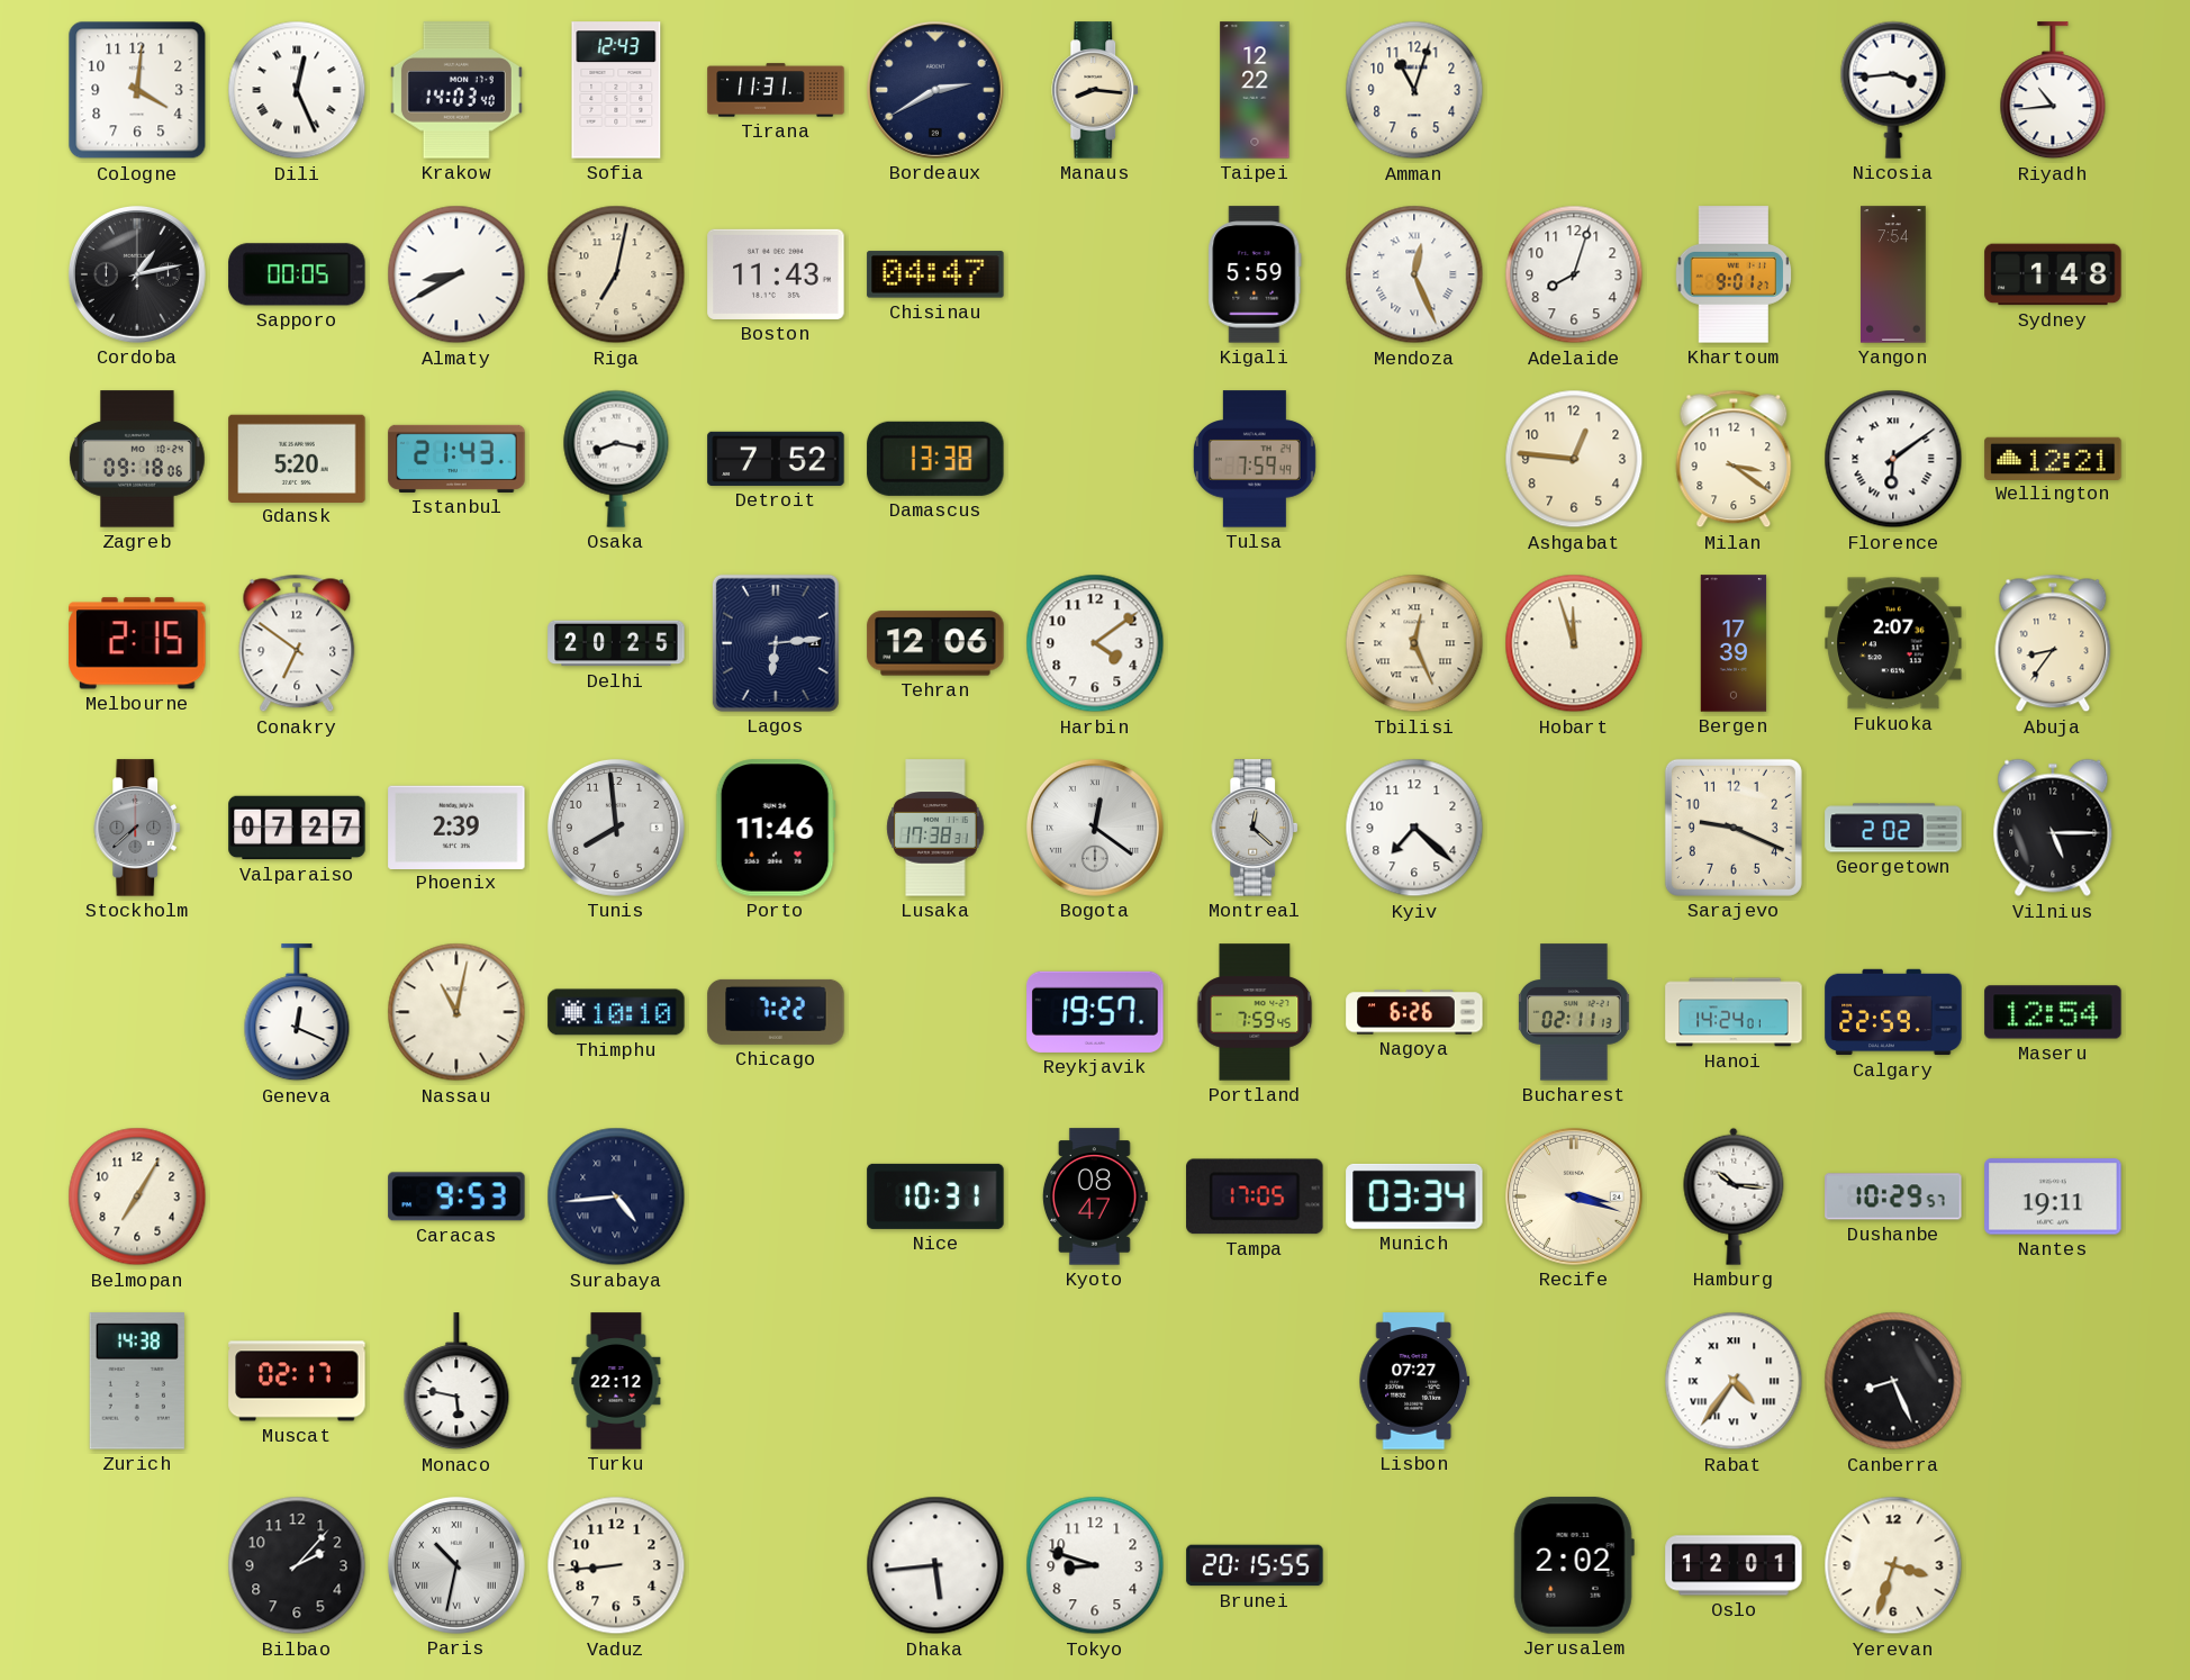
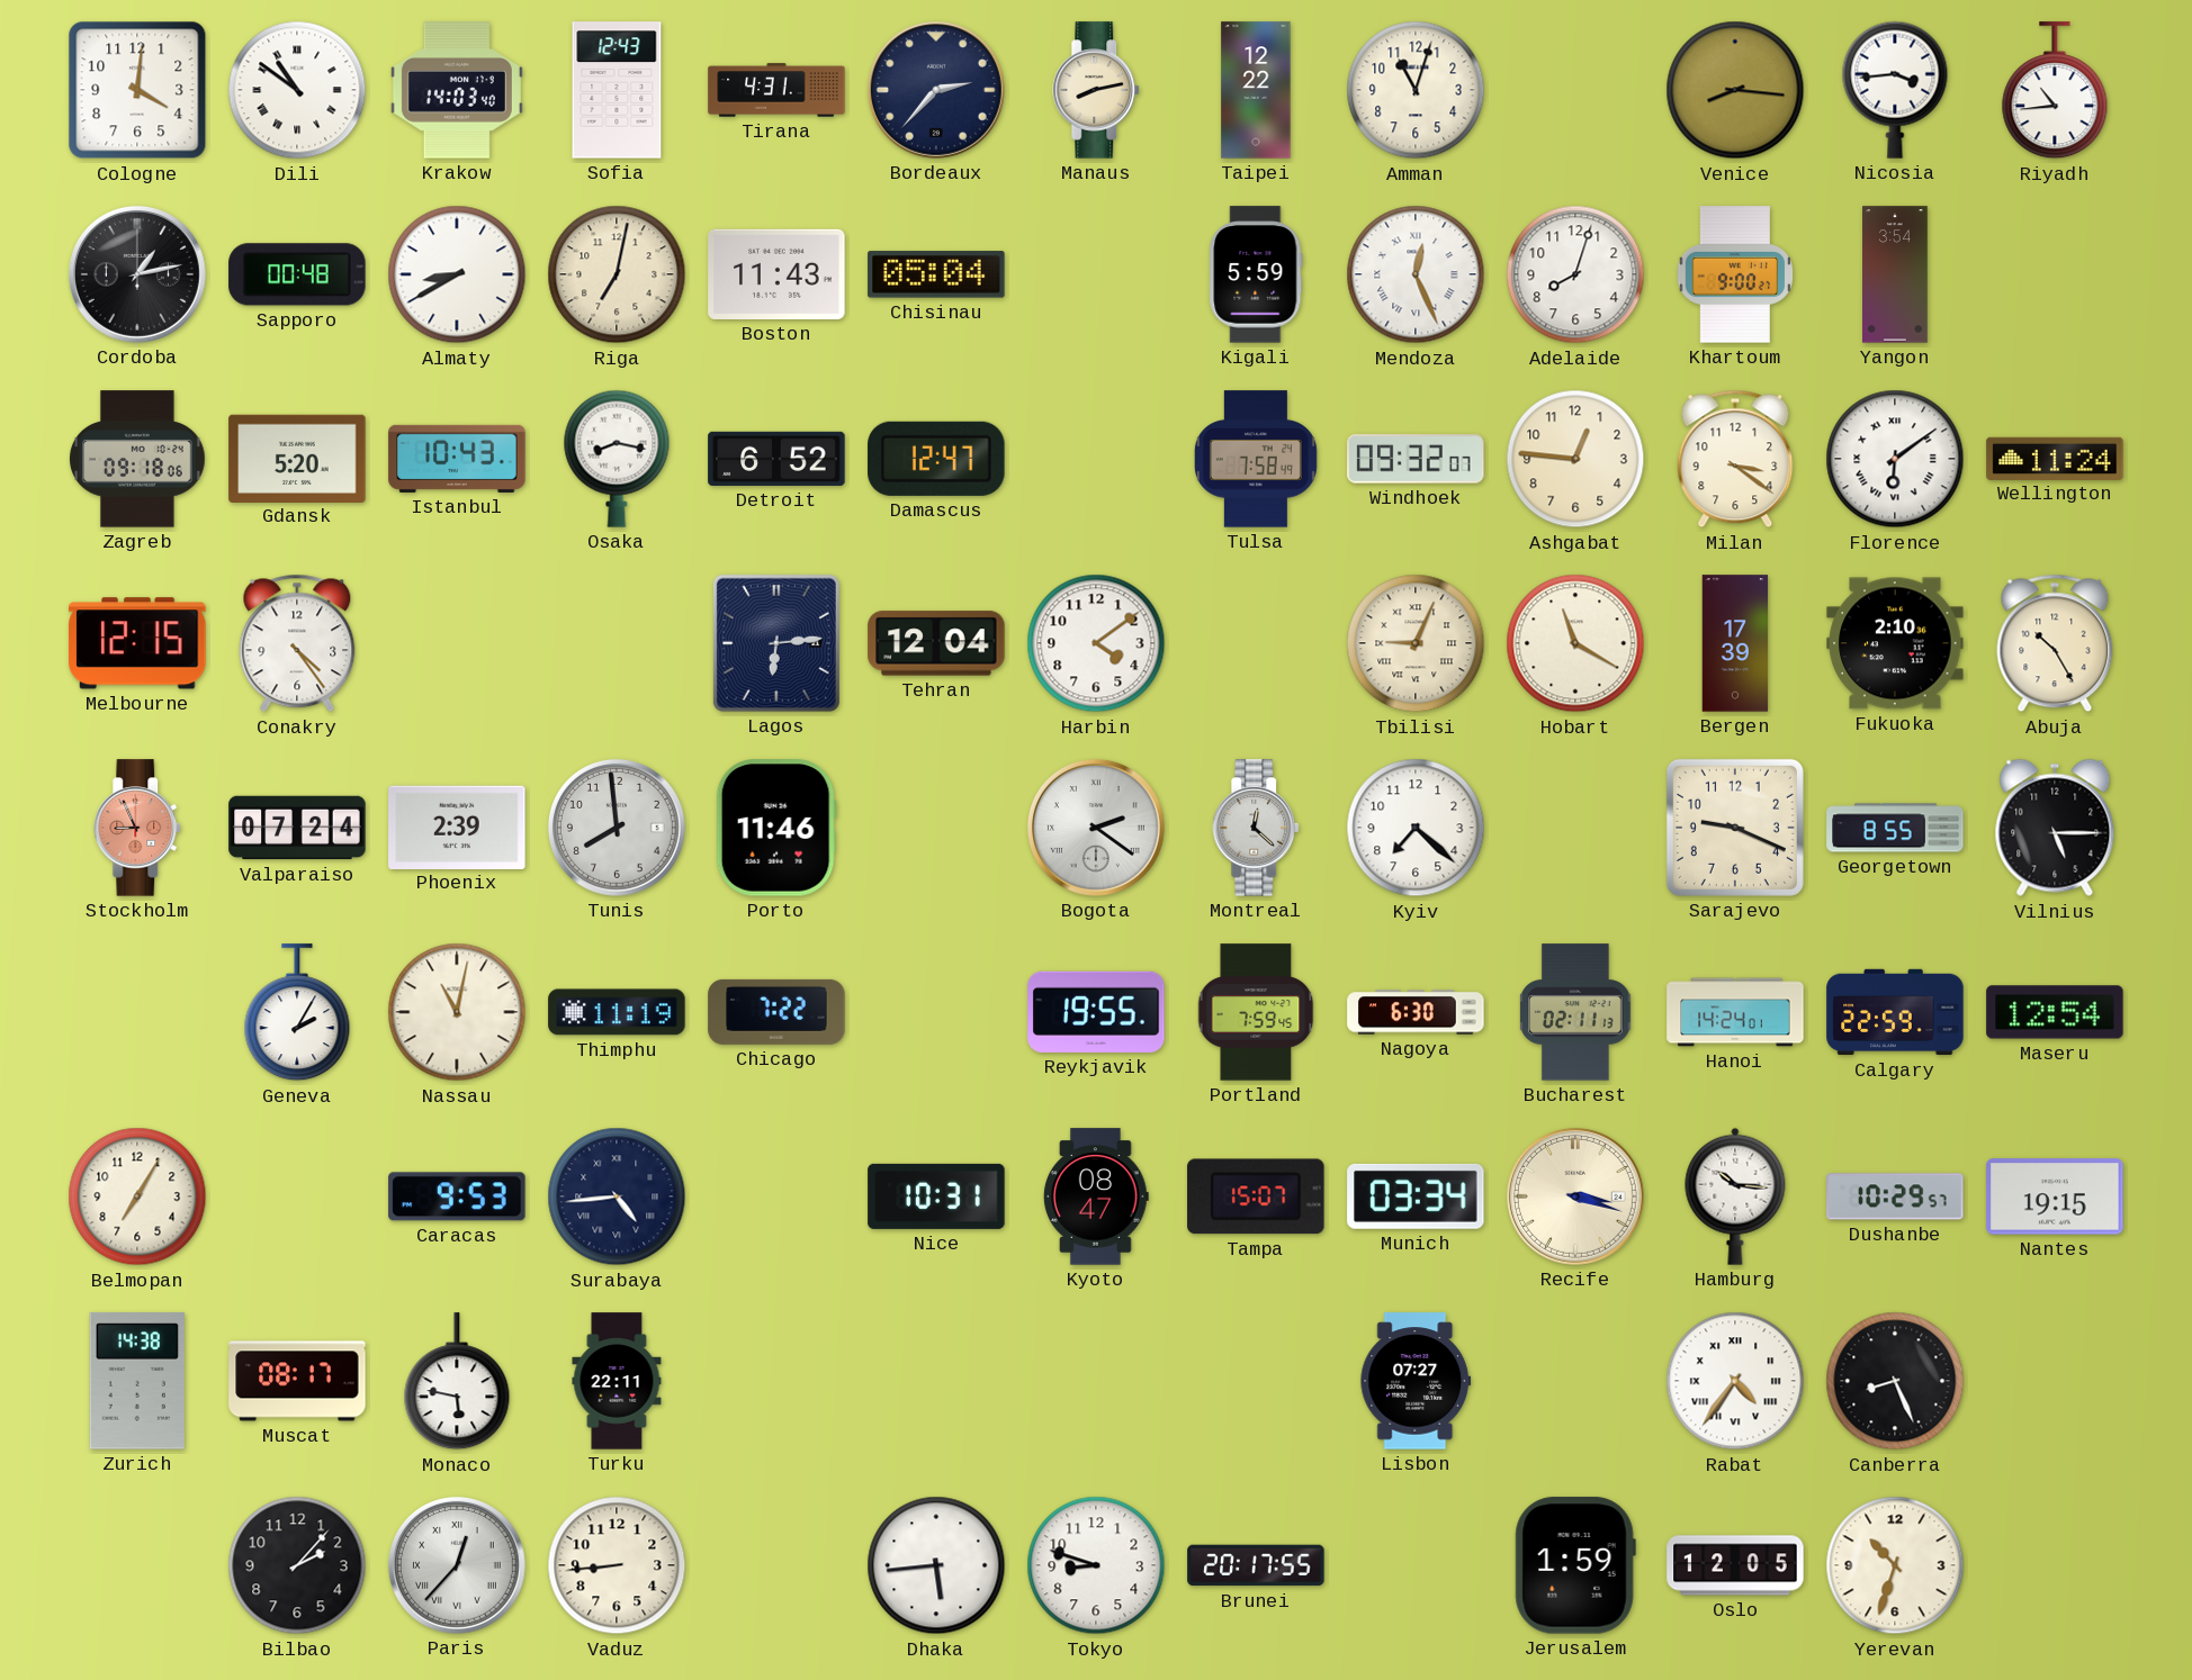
Dili: 12:26 -> 10:51
Tirana: 11:31 -> 4:31
Bordeaux: 2:40 -> 2:37
Manaus: 8:16 -> 8:13
Venice: none -> 8:16
Sapporo: 00:05 -> 00:48
Chisinau: 04:47 -> 05:04
Khartoum: 9:01 -> 9:00
Yangon: 7:54 -> 3:54
Sydney: 1:48 -> none
Istanbul: 21:43 -> 10:43
Detroit: 7:52 -> 6:52
Damascus: 13:38 -> 12:47
Tulsa: 7:59 -> 7:58
Windhoek: none -> 09:32
Wellington: 12:21 -> 11:24
Melbourne: 2:15 -> 12:15
Conakry: 6:51 -> 4:24
Delhi: 20:25 -> none
Tehran: 12:06 -> 12:04
Tbilisi: 12:26 -> 9:04
Hobart: 11:57 -> 11:20
Fukuoka: 2:07 -> 2:10
Abuja: 8:36 -> 10:25
Stockholm: 7:38 -> 8:56
Stockholm dial: grey -> salmon
Valparaiso: 07:27 -> 07:24
Lusaka: 17:38 -> none
Bogota: 12:21 -> 2:21
Georgetown: 2:02 -> 8:55
Geneva: 12:19 -> 2:05
Thimphu: 10:10 -> 11:19
Reykjavik: 19:57 -> 19:55
Nagoya: 6:26 -> 6:30
Tampa: 17:05 -> 15:07
Nantes: 19:11 -> 19:15
Muscat: 02:17 -> 08:17
Turku: 22:12 -> 22:11
Paris: 10:32 -> 12:37
Brunei: 20:15 -> 20:17
Jerusalem: 2:02 -> 1:59
Oslo: 12:01 -> 12:05
Yerevan: 3:33 -> 10:33
